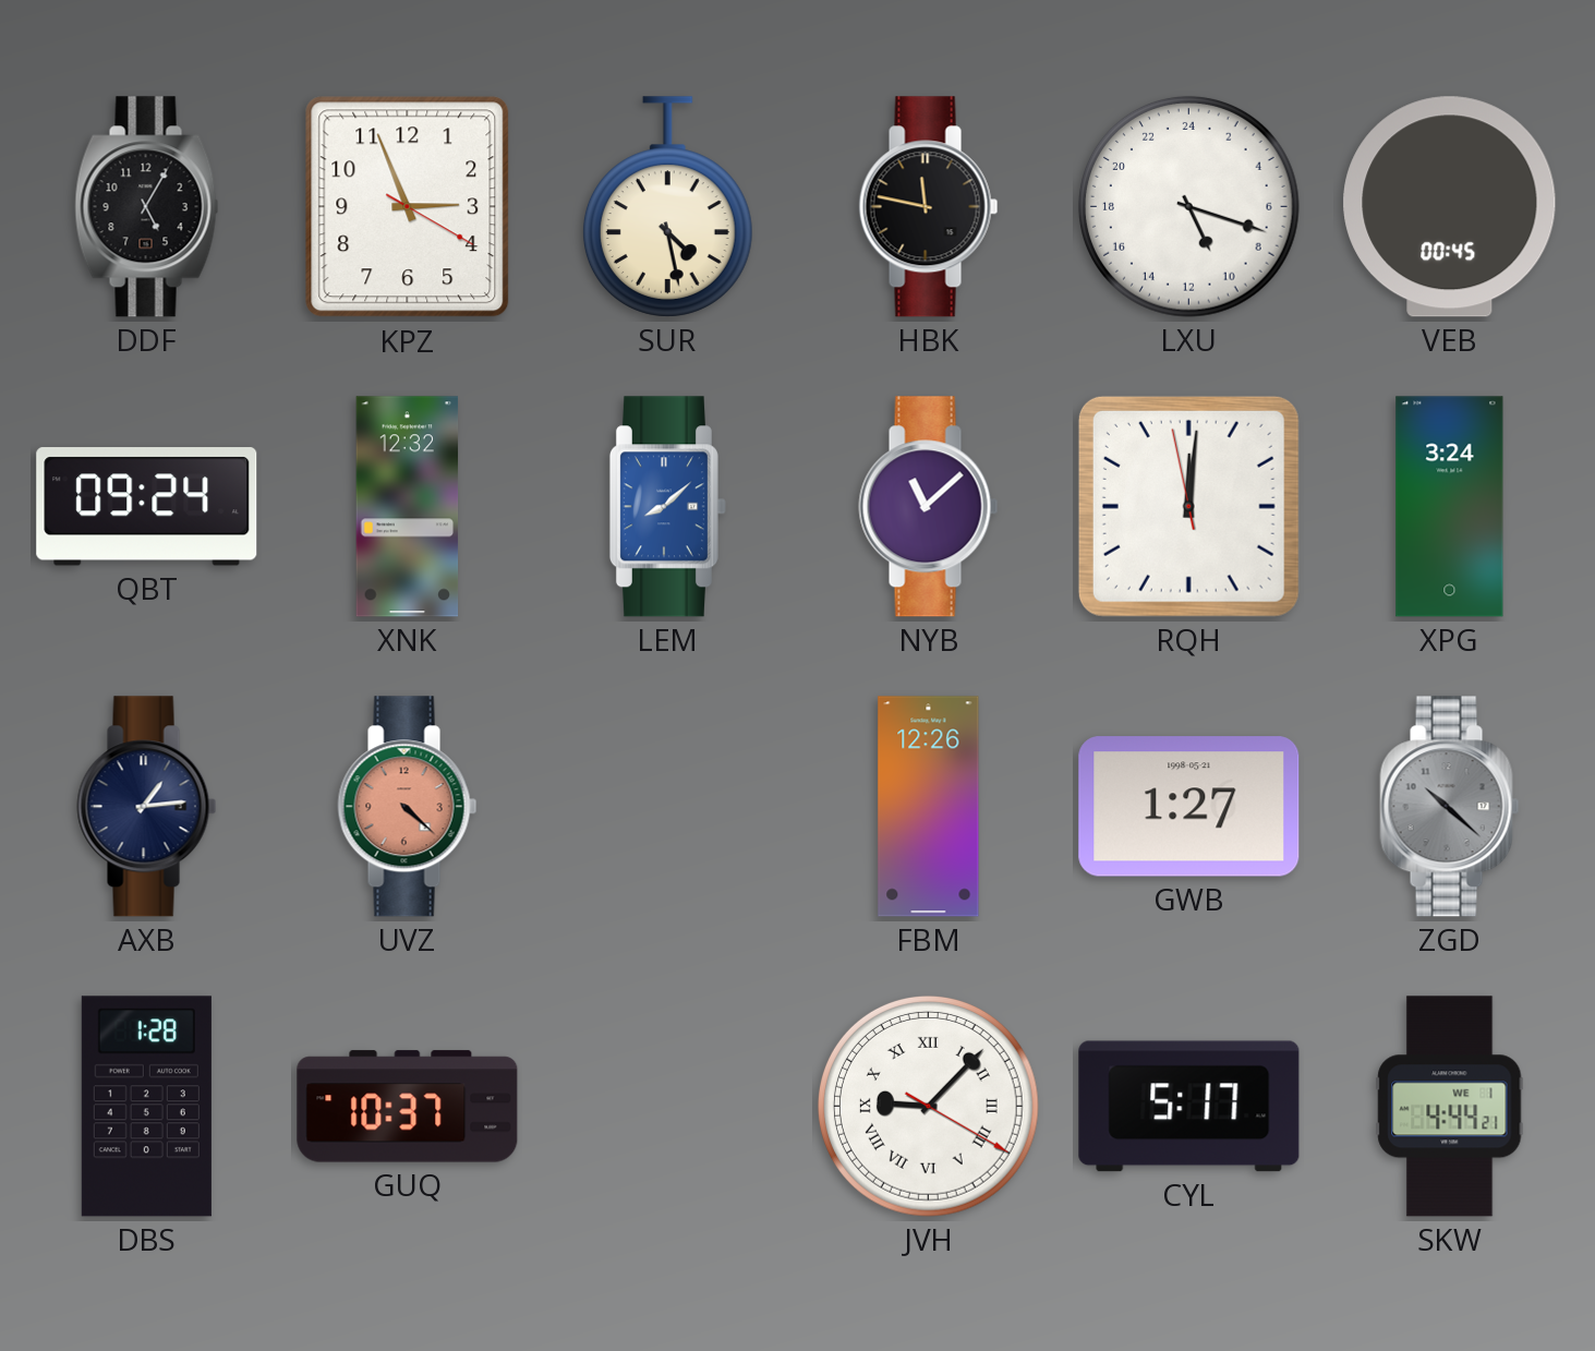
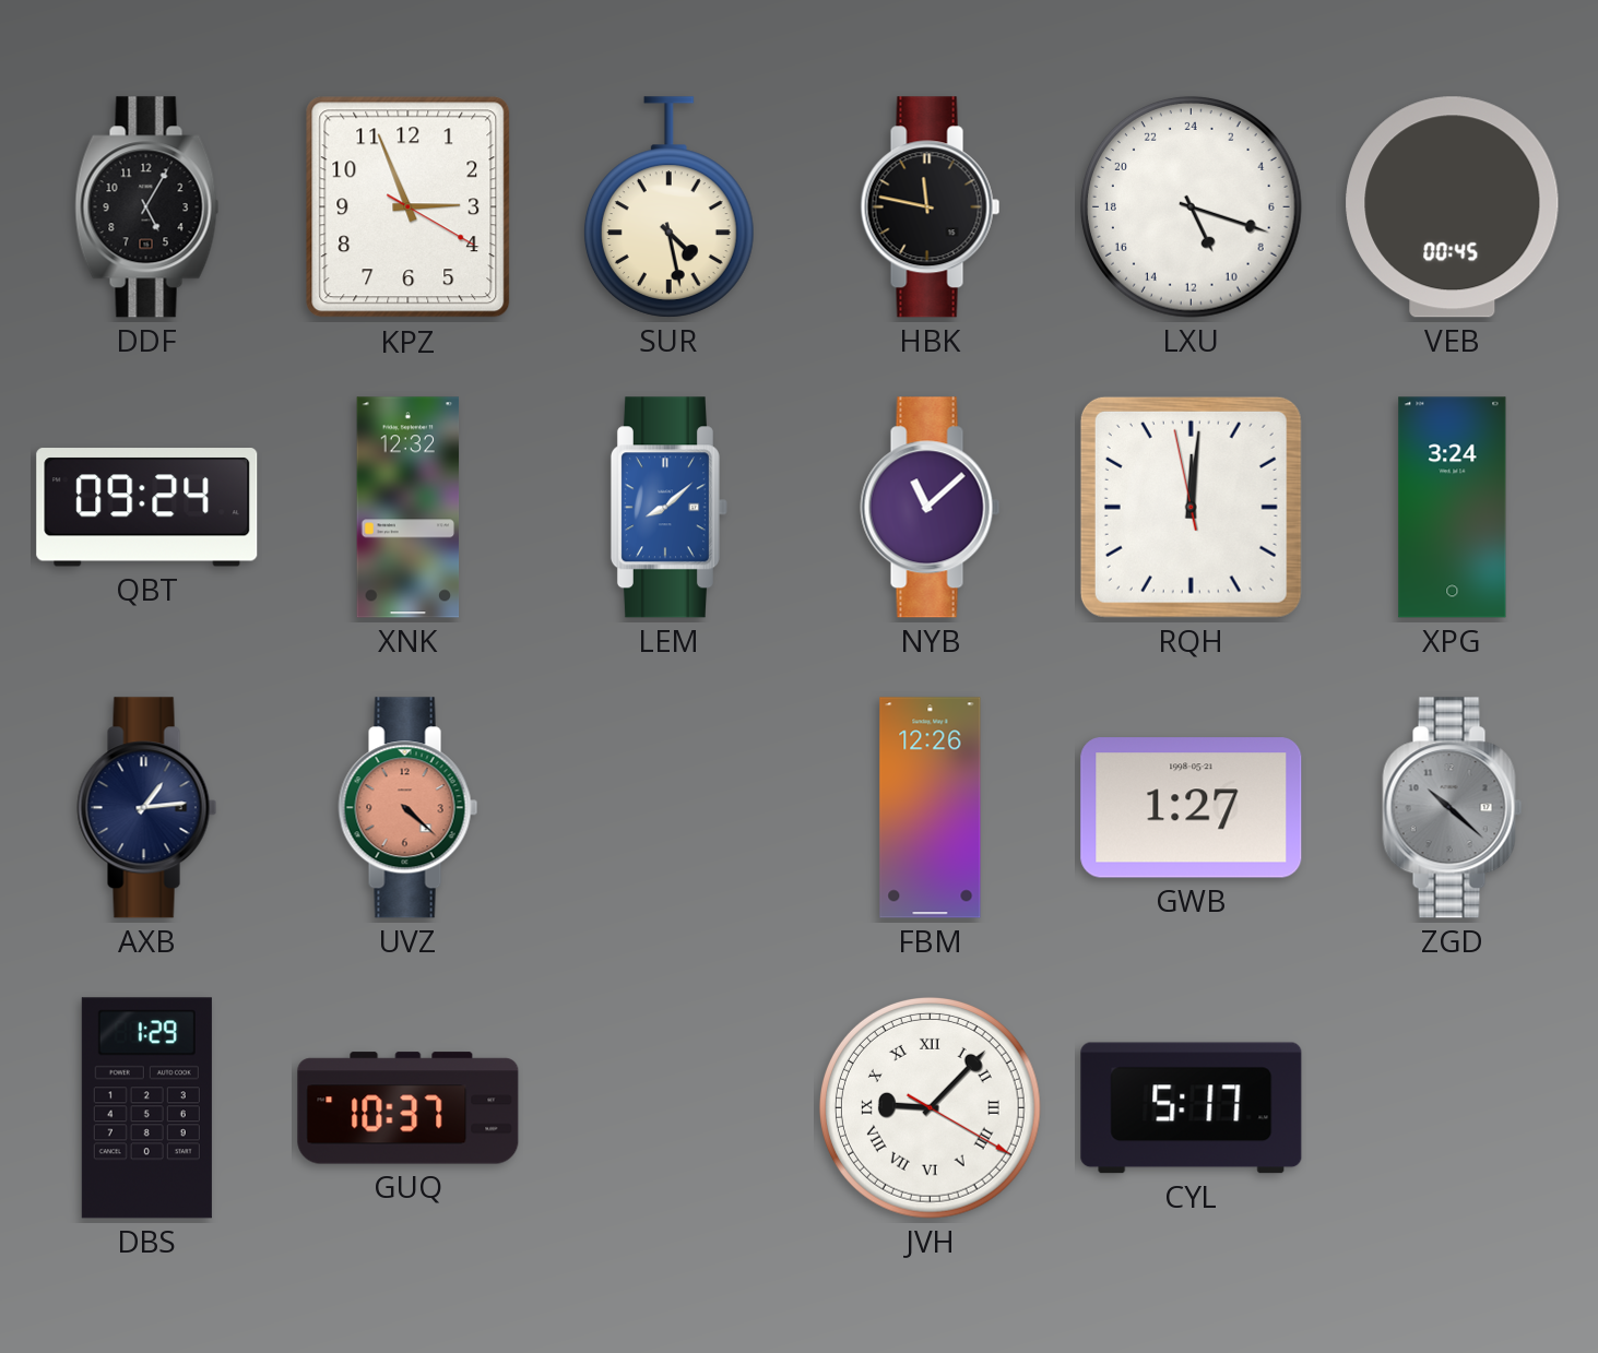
DBS: 1:28 -> 1:29
SKW: 4:44 -> none
